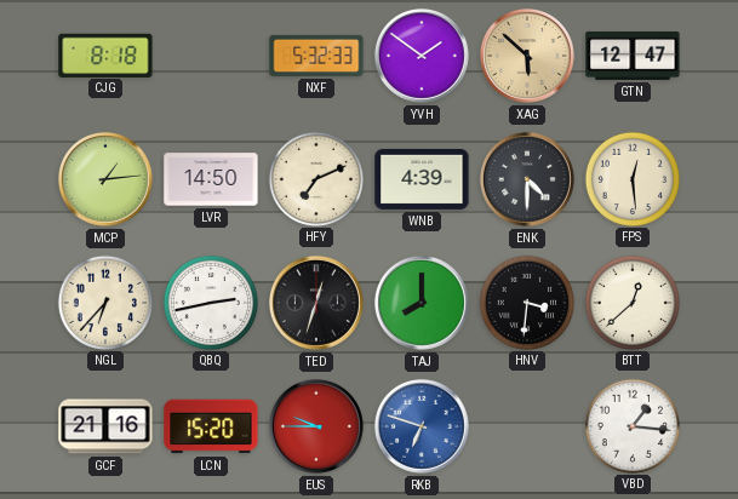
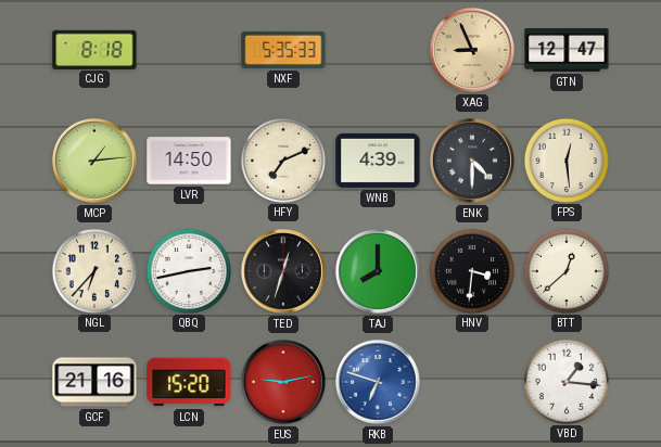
NXF: 5:32 -> 5:35
YVH: 1:51 -> none
XAG: 5:52 -> 8:56
EUS: 9:45 -> 9:13
